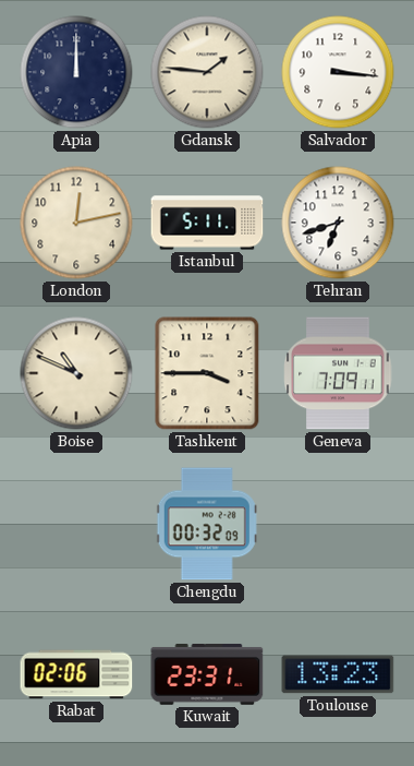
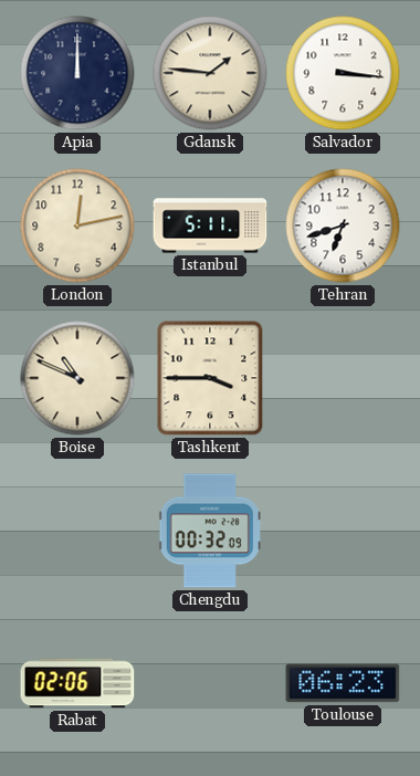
Geneva: 7:09 -> none
Kuwait: 23:31 -> none
Toulouse: 13:23 -> 06:23
